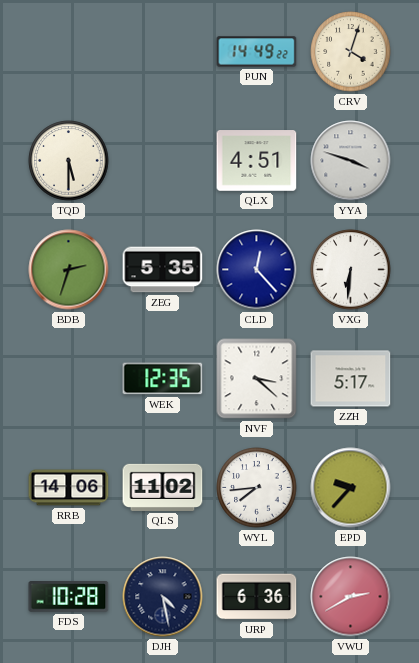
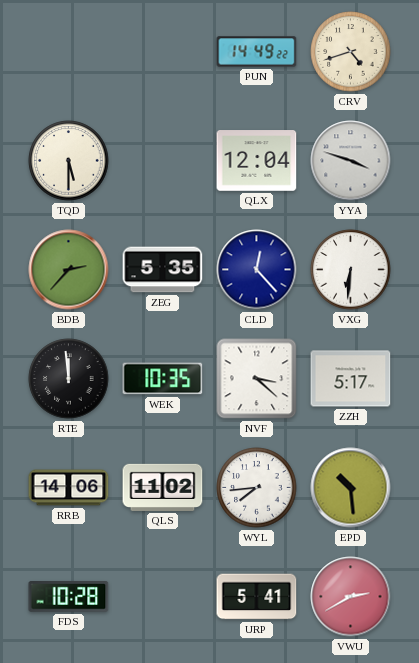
CRV: 4:03 -> 4:42
QLX: 4:51 -> 12:04
BDB: 2:33 -> 2:37
RTE: none -> 11:59
WEK: 12:35 -> 10:35
EPD: 9:37 -> 10:29
DJH: 4:28 -> none
URP: 6:36 -> 5:41
